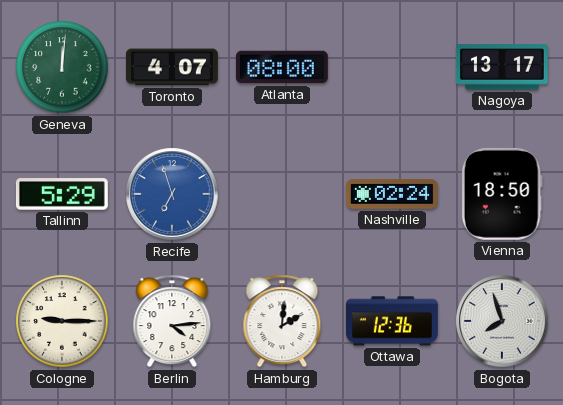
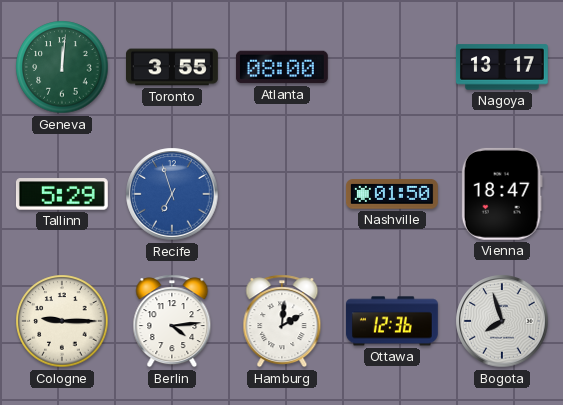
Toronto: 4:07 -> 3:55
Nashville: 02:24 -> 01:50
Vienna: 18:50 -> 18:47
